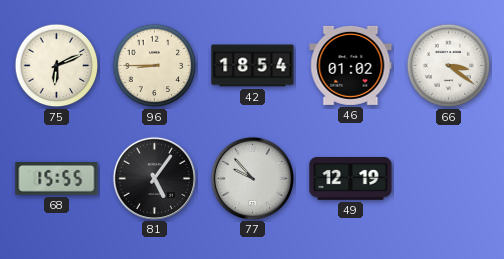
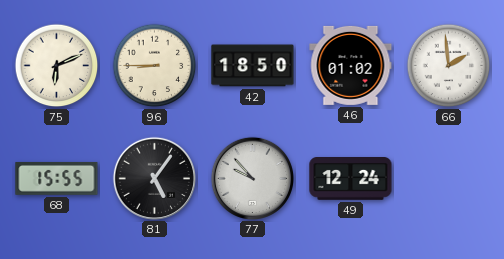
42: 18:54 -> 18:50
66: 3:21 -> 1:59
49: 12:19 -> 12:24
